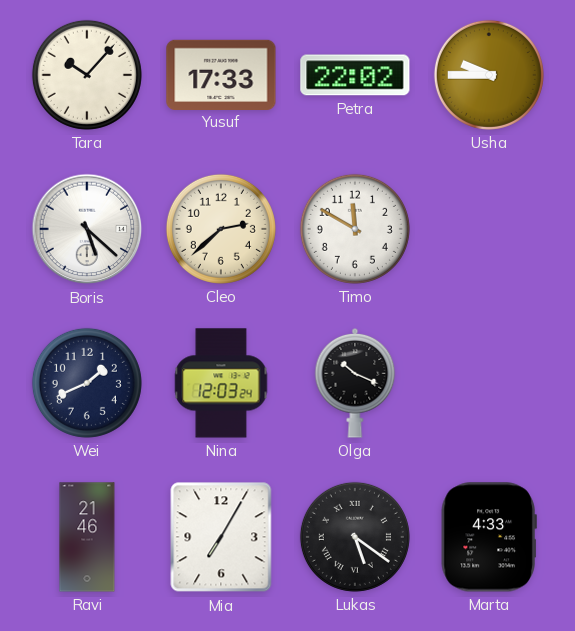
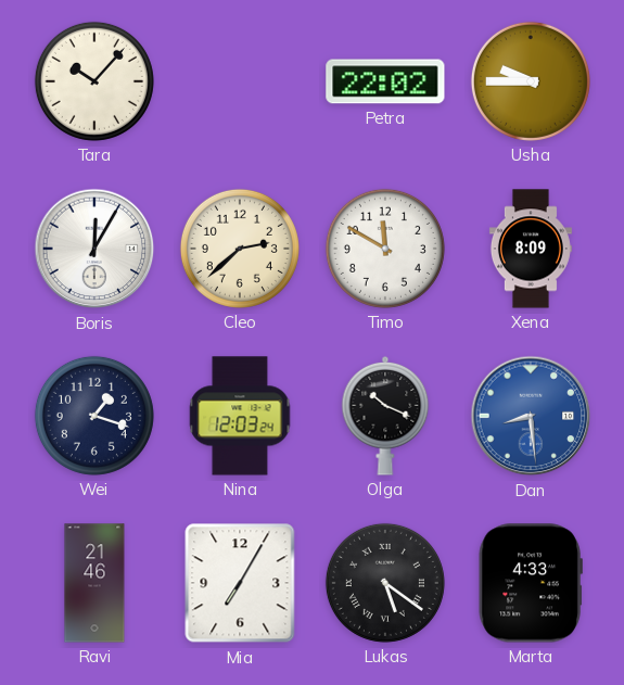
Yusuf: 17:33 -> none
Boris: 5:22 -> 12:05
Xena: none -> 8:09
Wei: 1:41 -> 1:18
Dan: none -> 8:29
